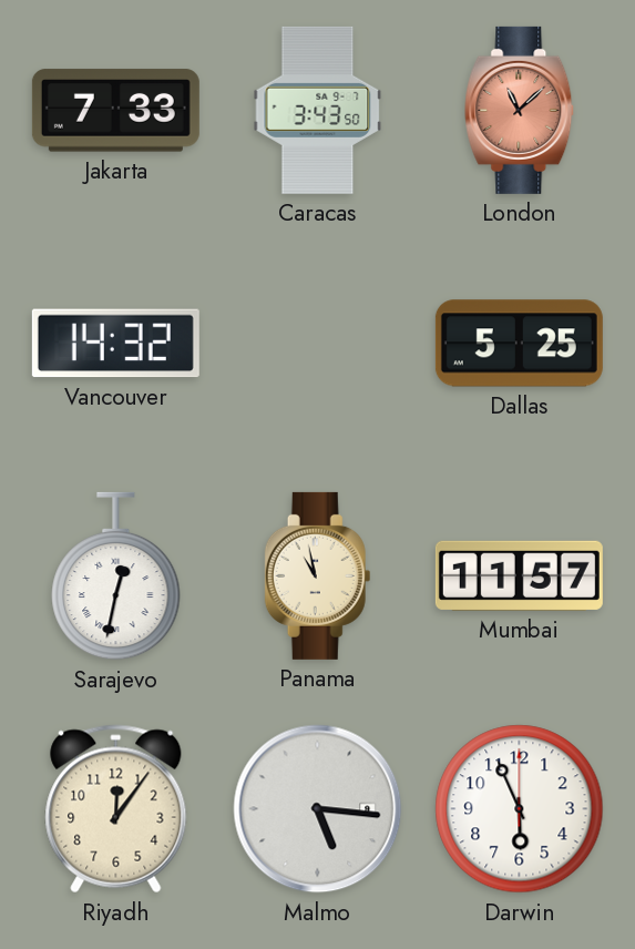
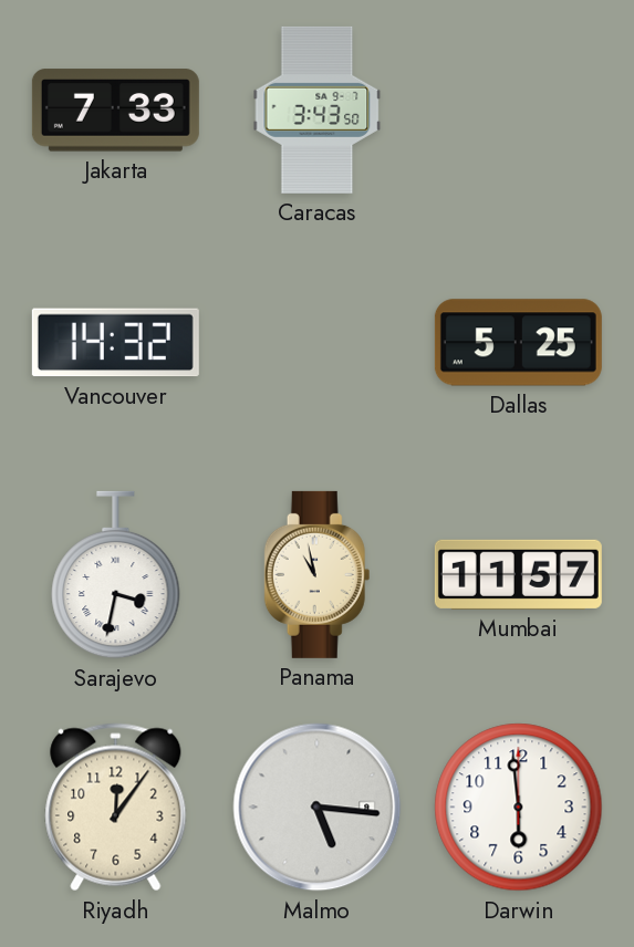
London: 11:08 -> none
Sarajevo: 12:32 -> 3:32
Darwin: 5:56 -> 5:59
